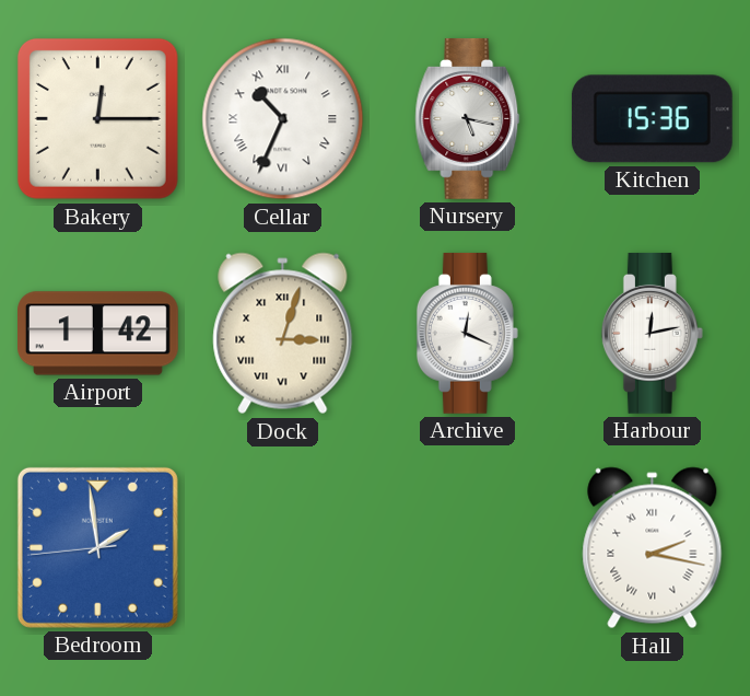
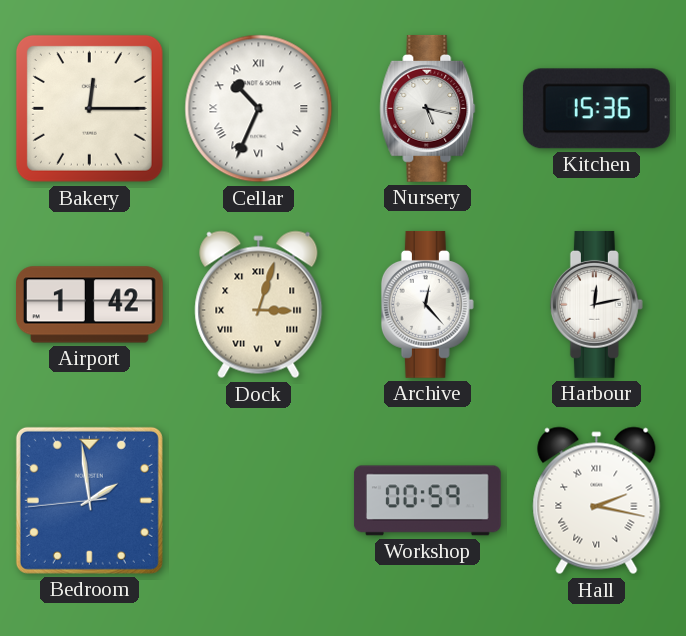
Archive: 12:19 -> 12:23
Workshop: none -> 00:59
